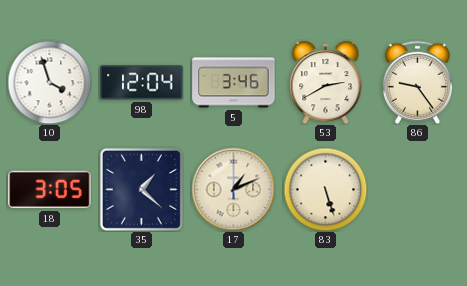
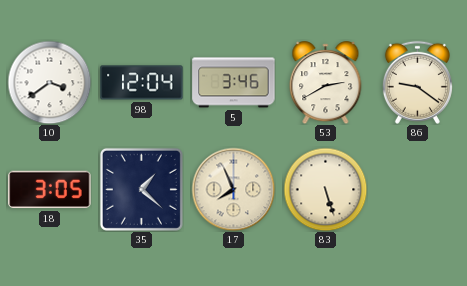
10: 3:57 -> 3:39
86: 9:24 -> 9:21
17: 1:11 -> 7:56
